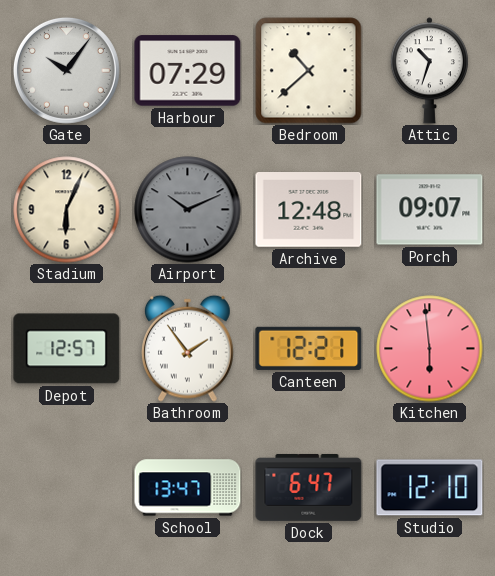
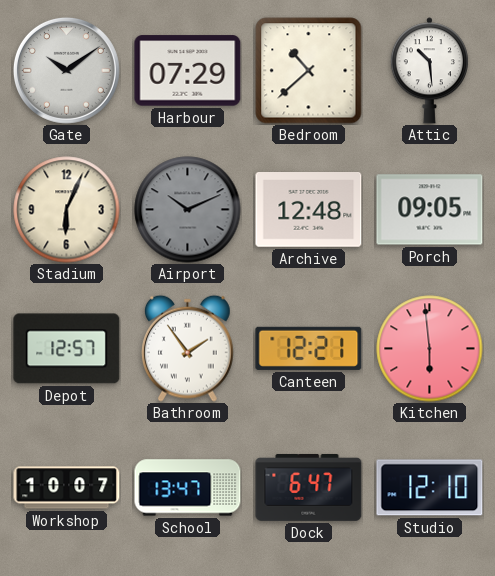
Gate: 10:06 -> 10:09
Attic: 10:33 -> 10:29
Porch: 09:07 -> 09:05
Workshop: none -> 10:07
